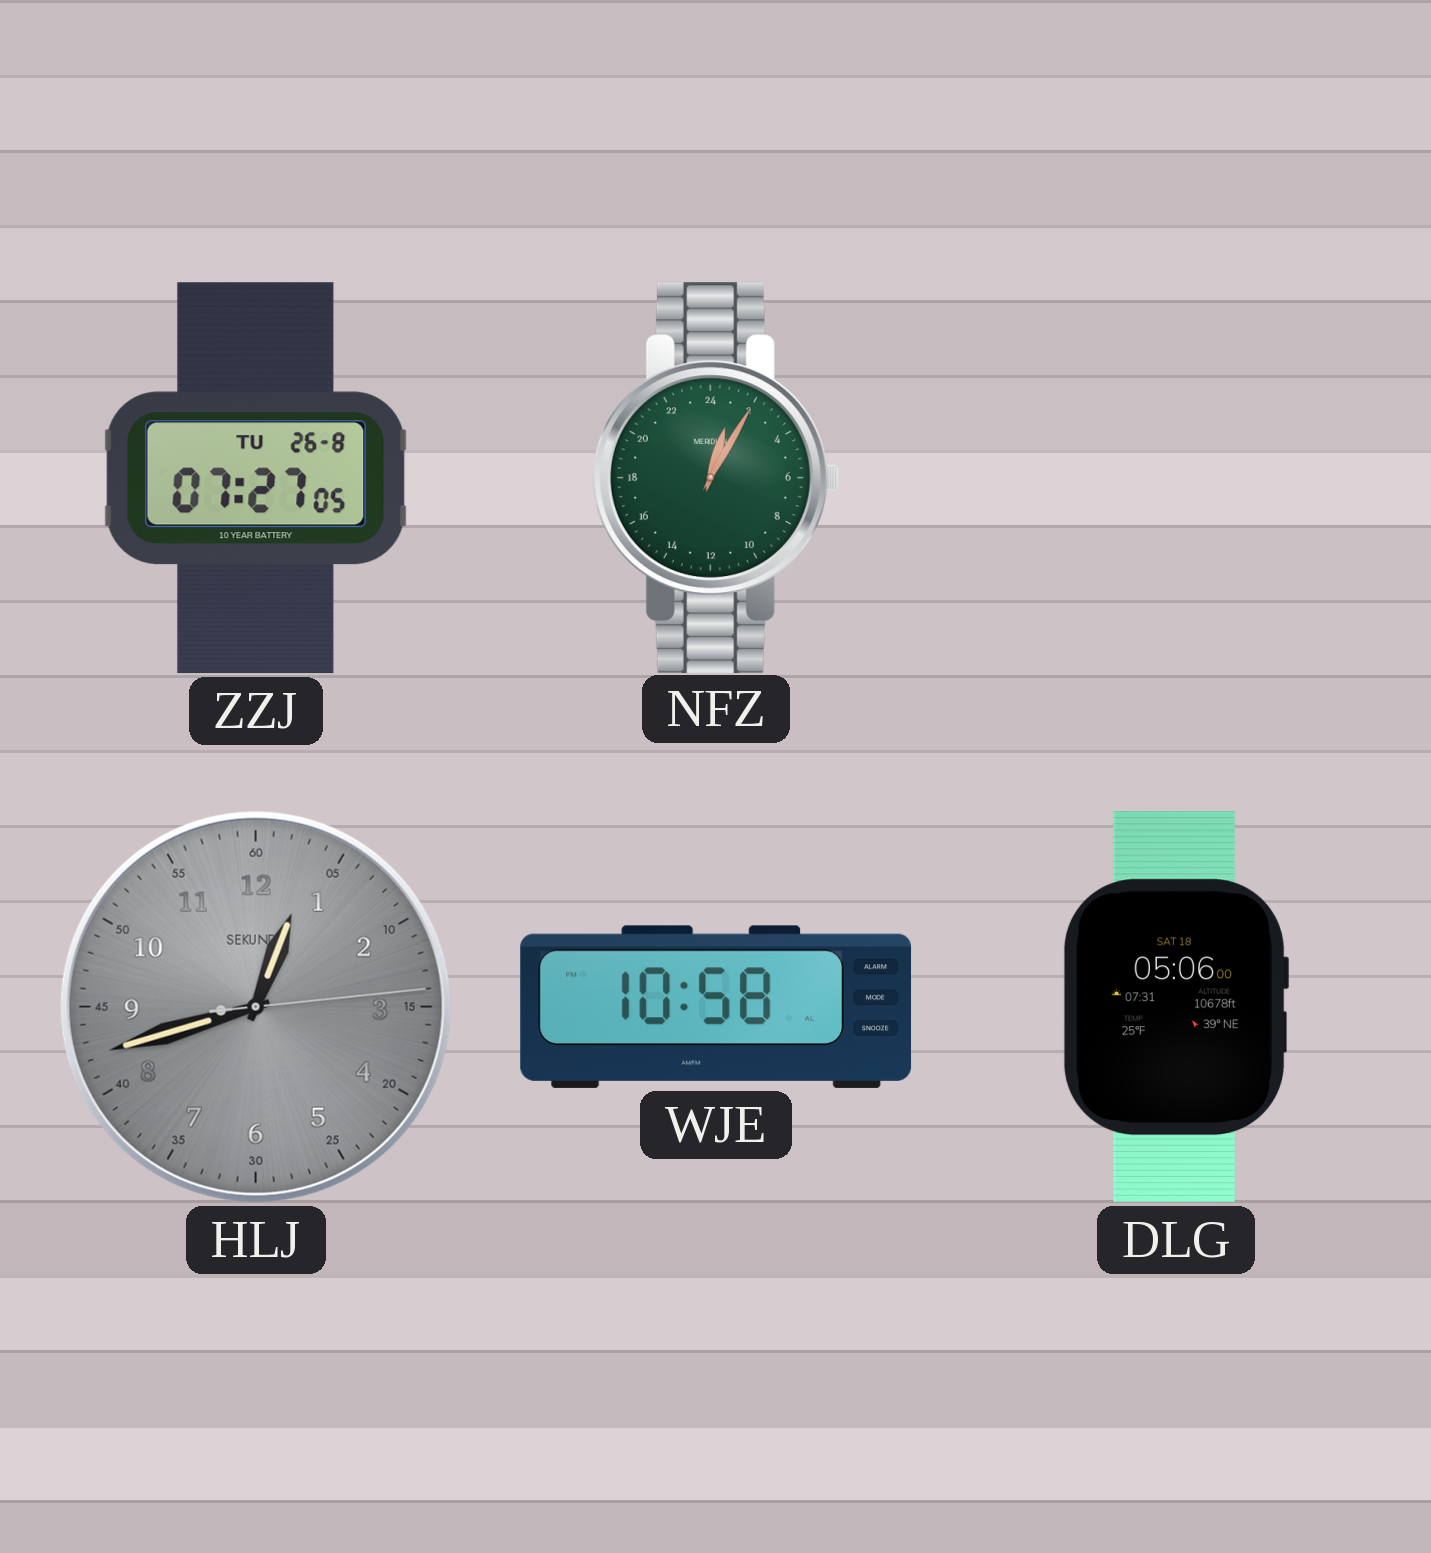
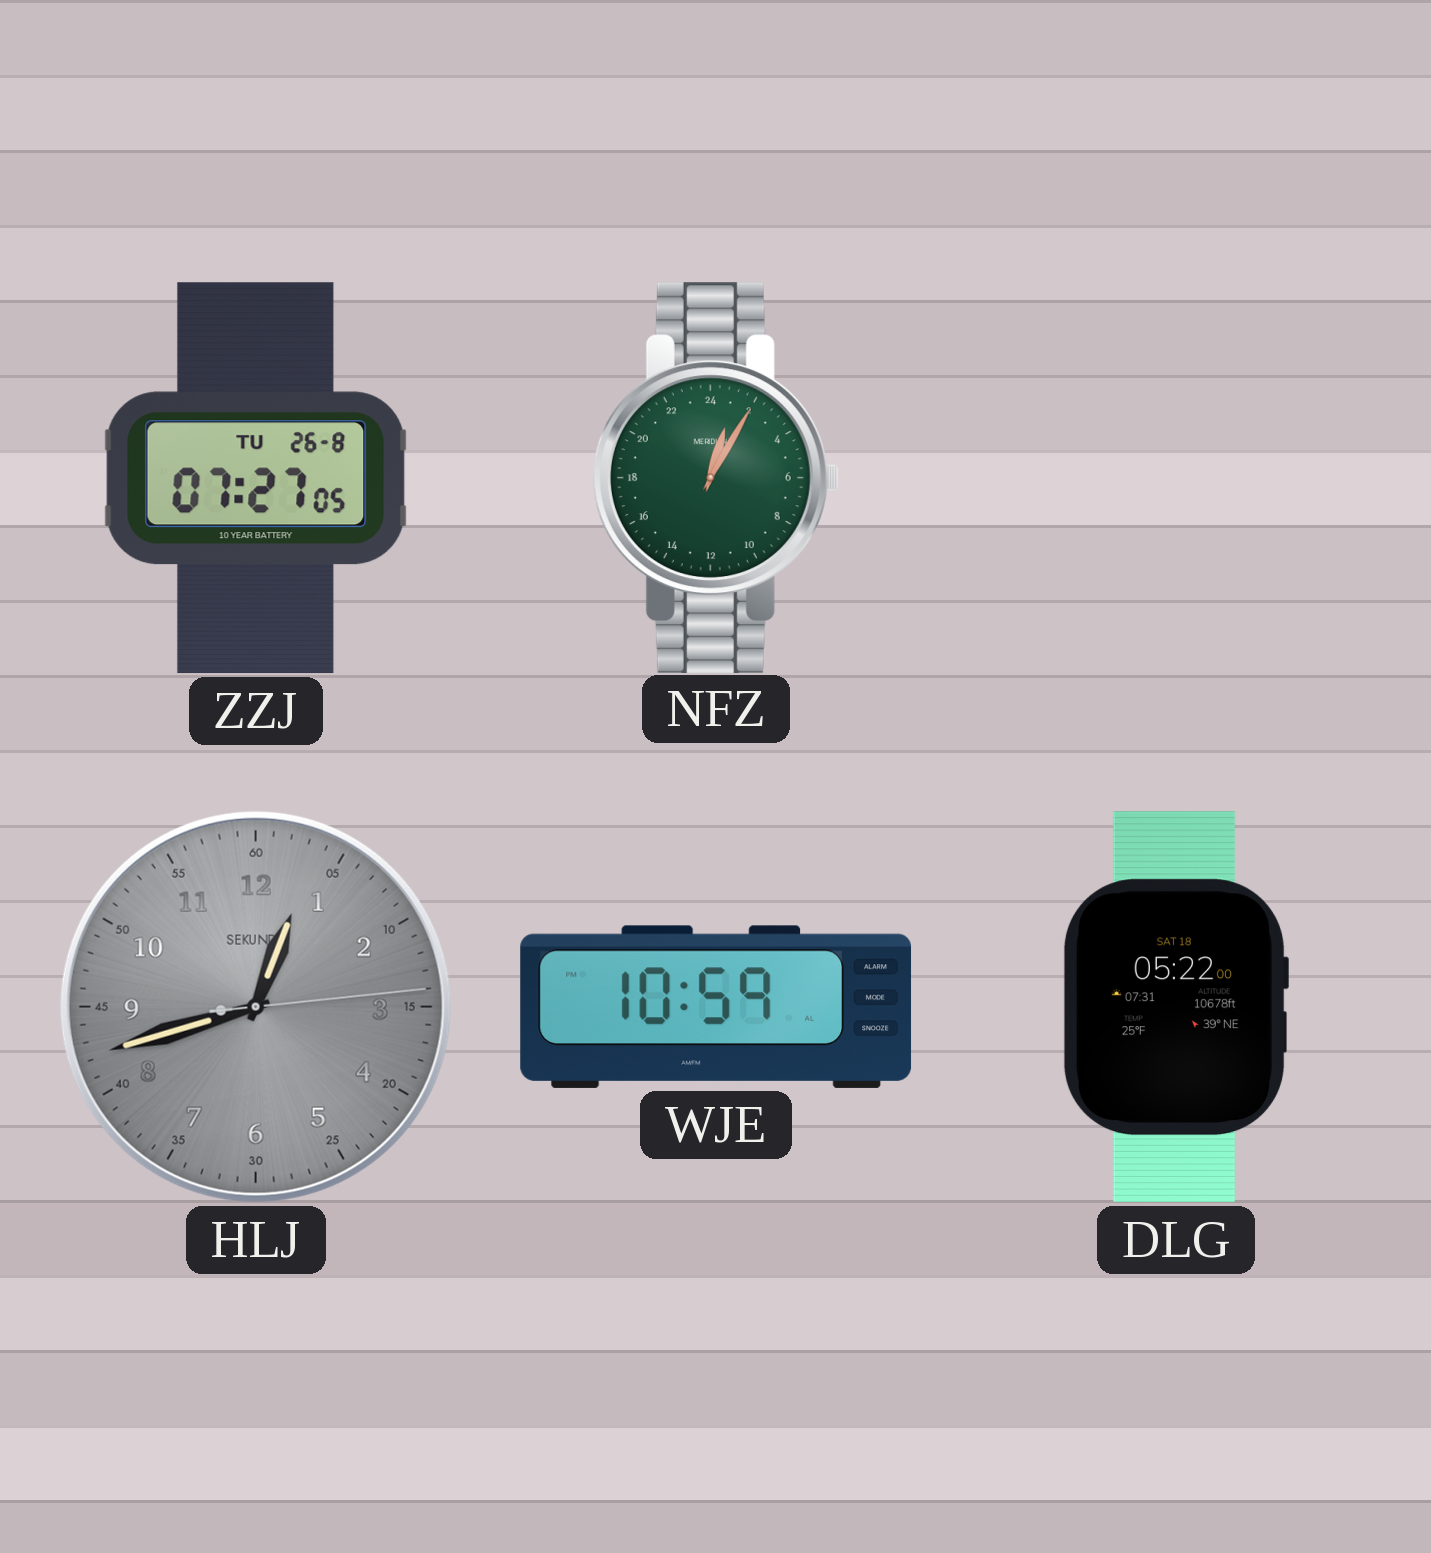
WJE: 10:58 -> 10:59
DLG: 05:06 -> 05:22
